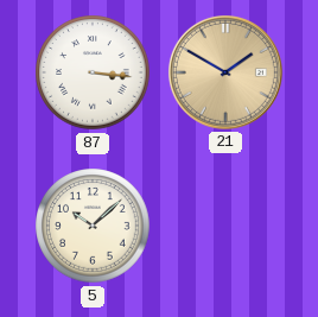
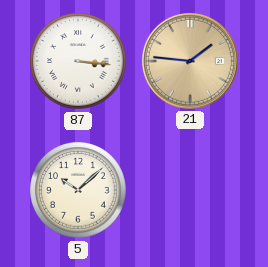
21: 1:50 -> 1:46
